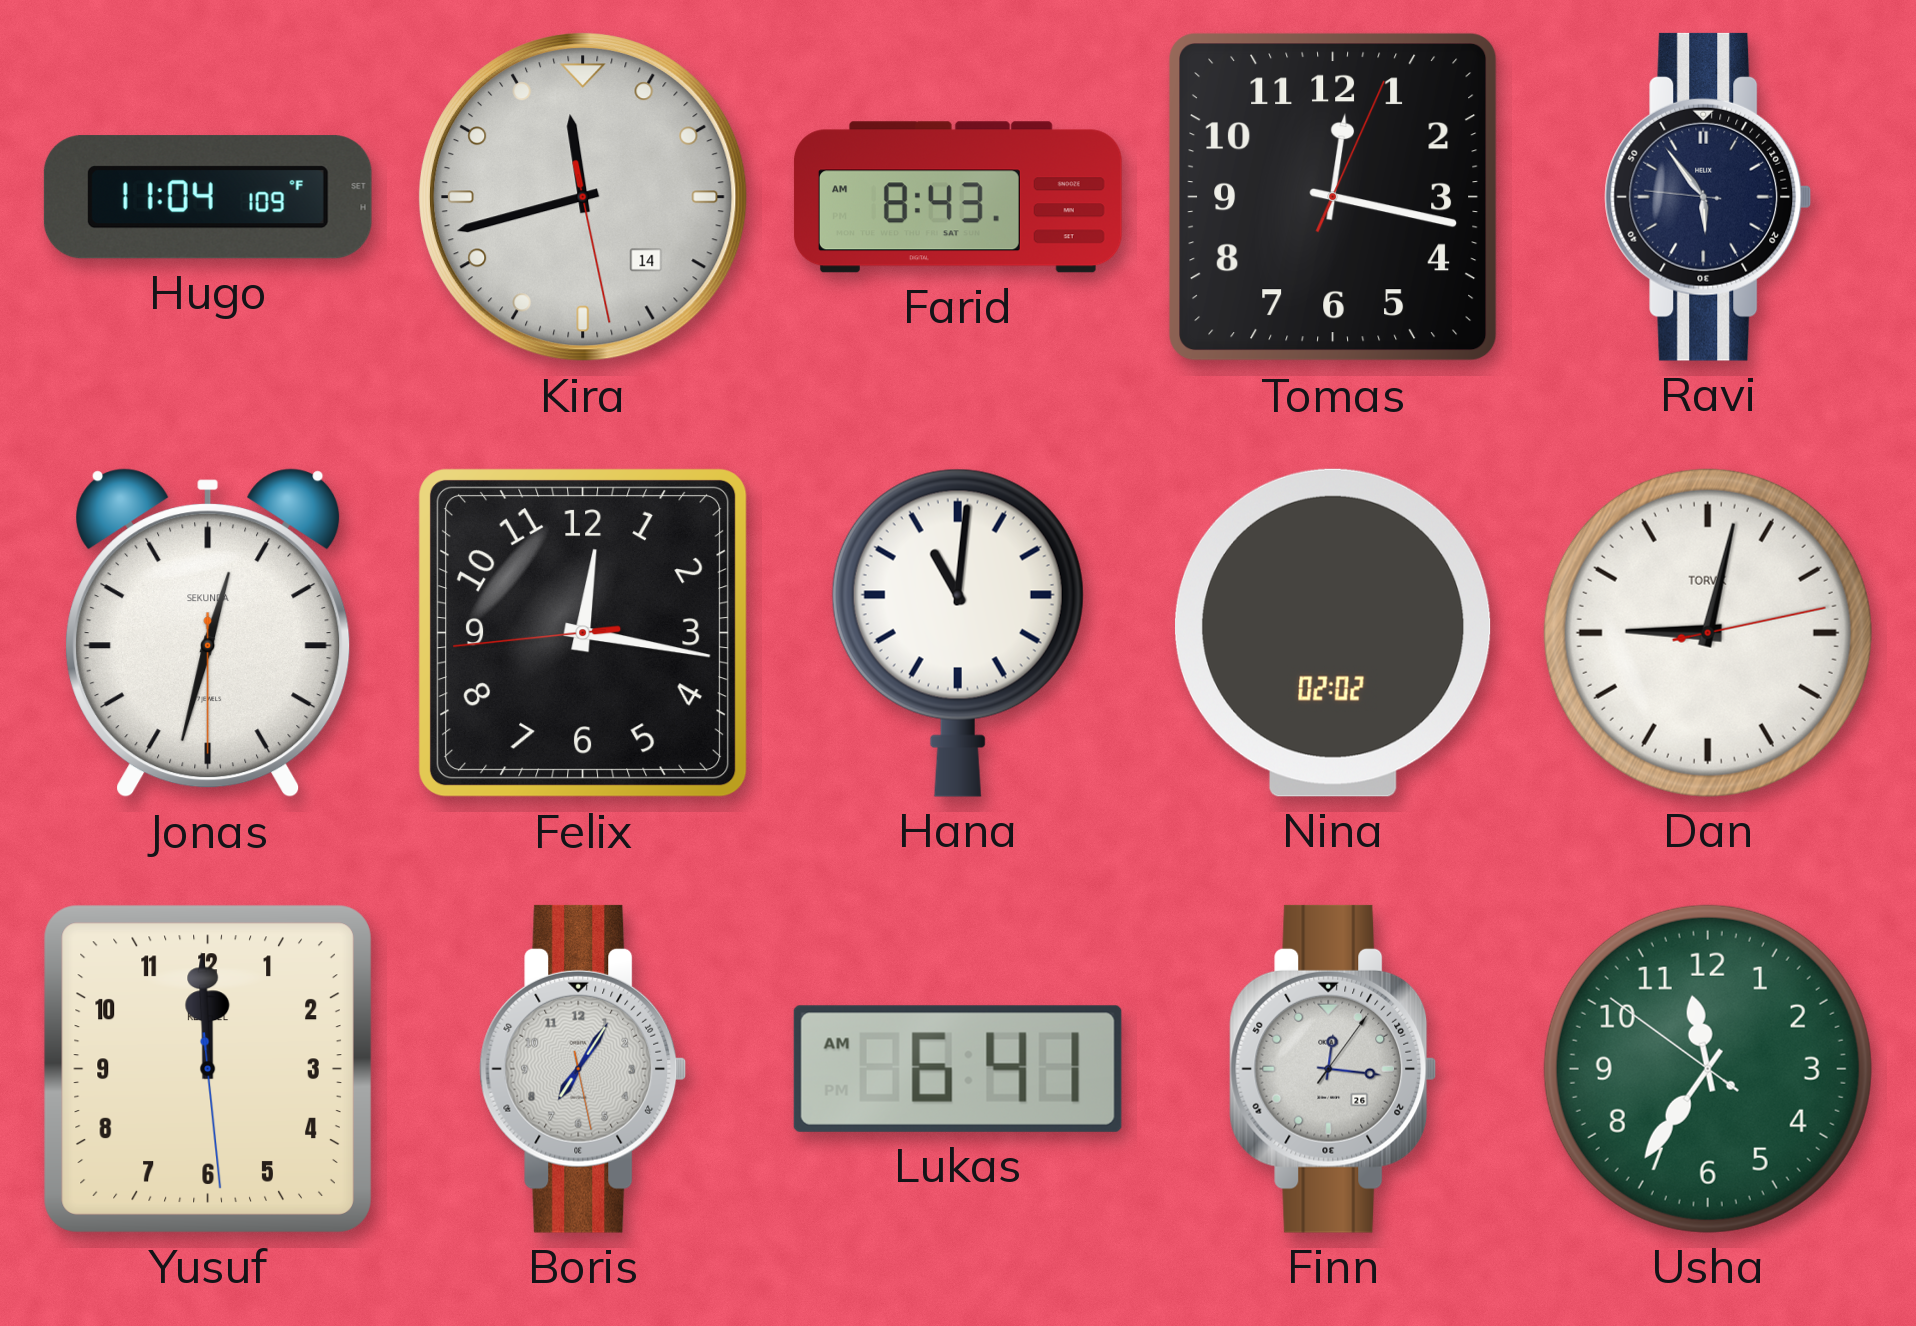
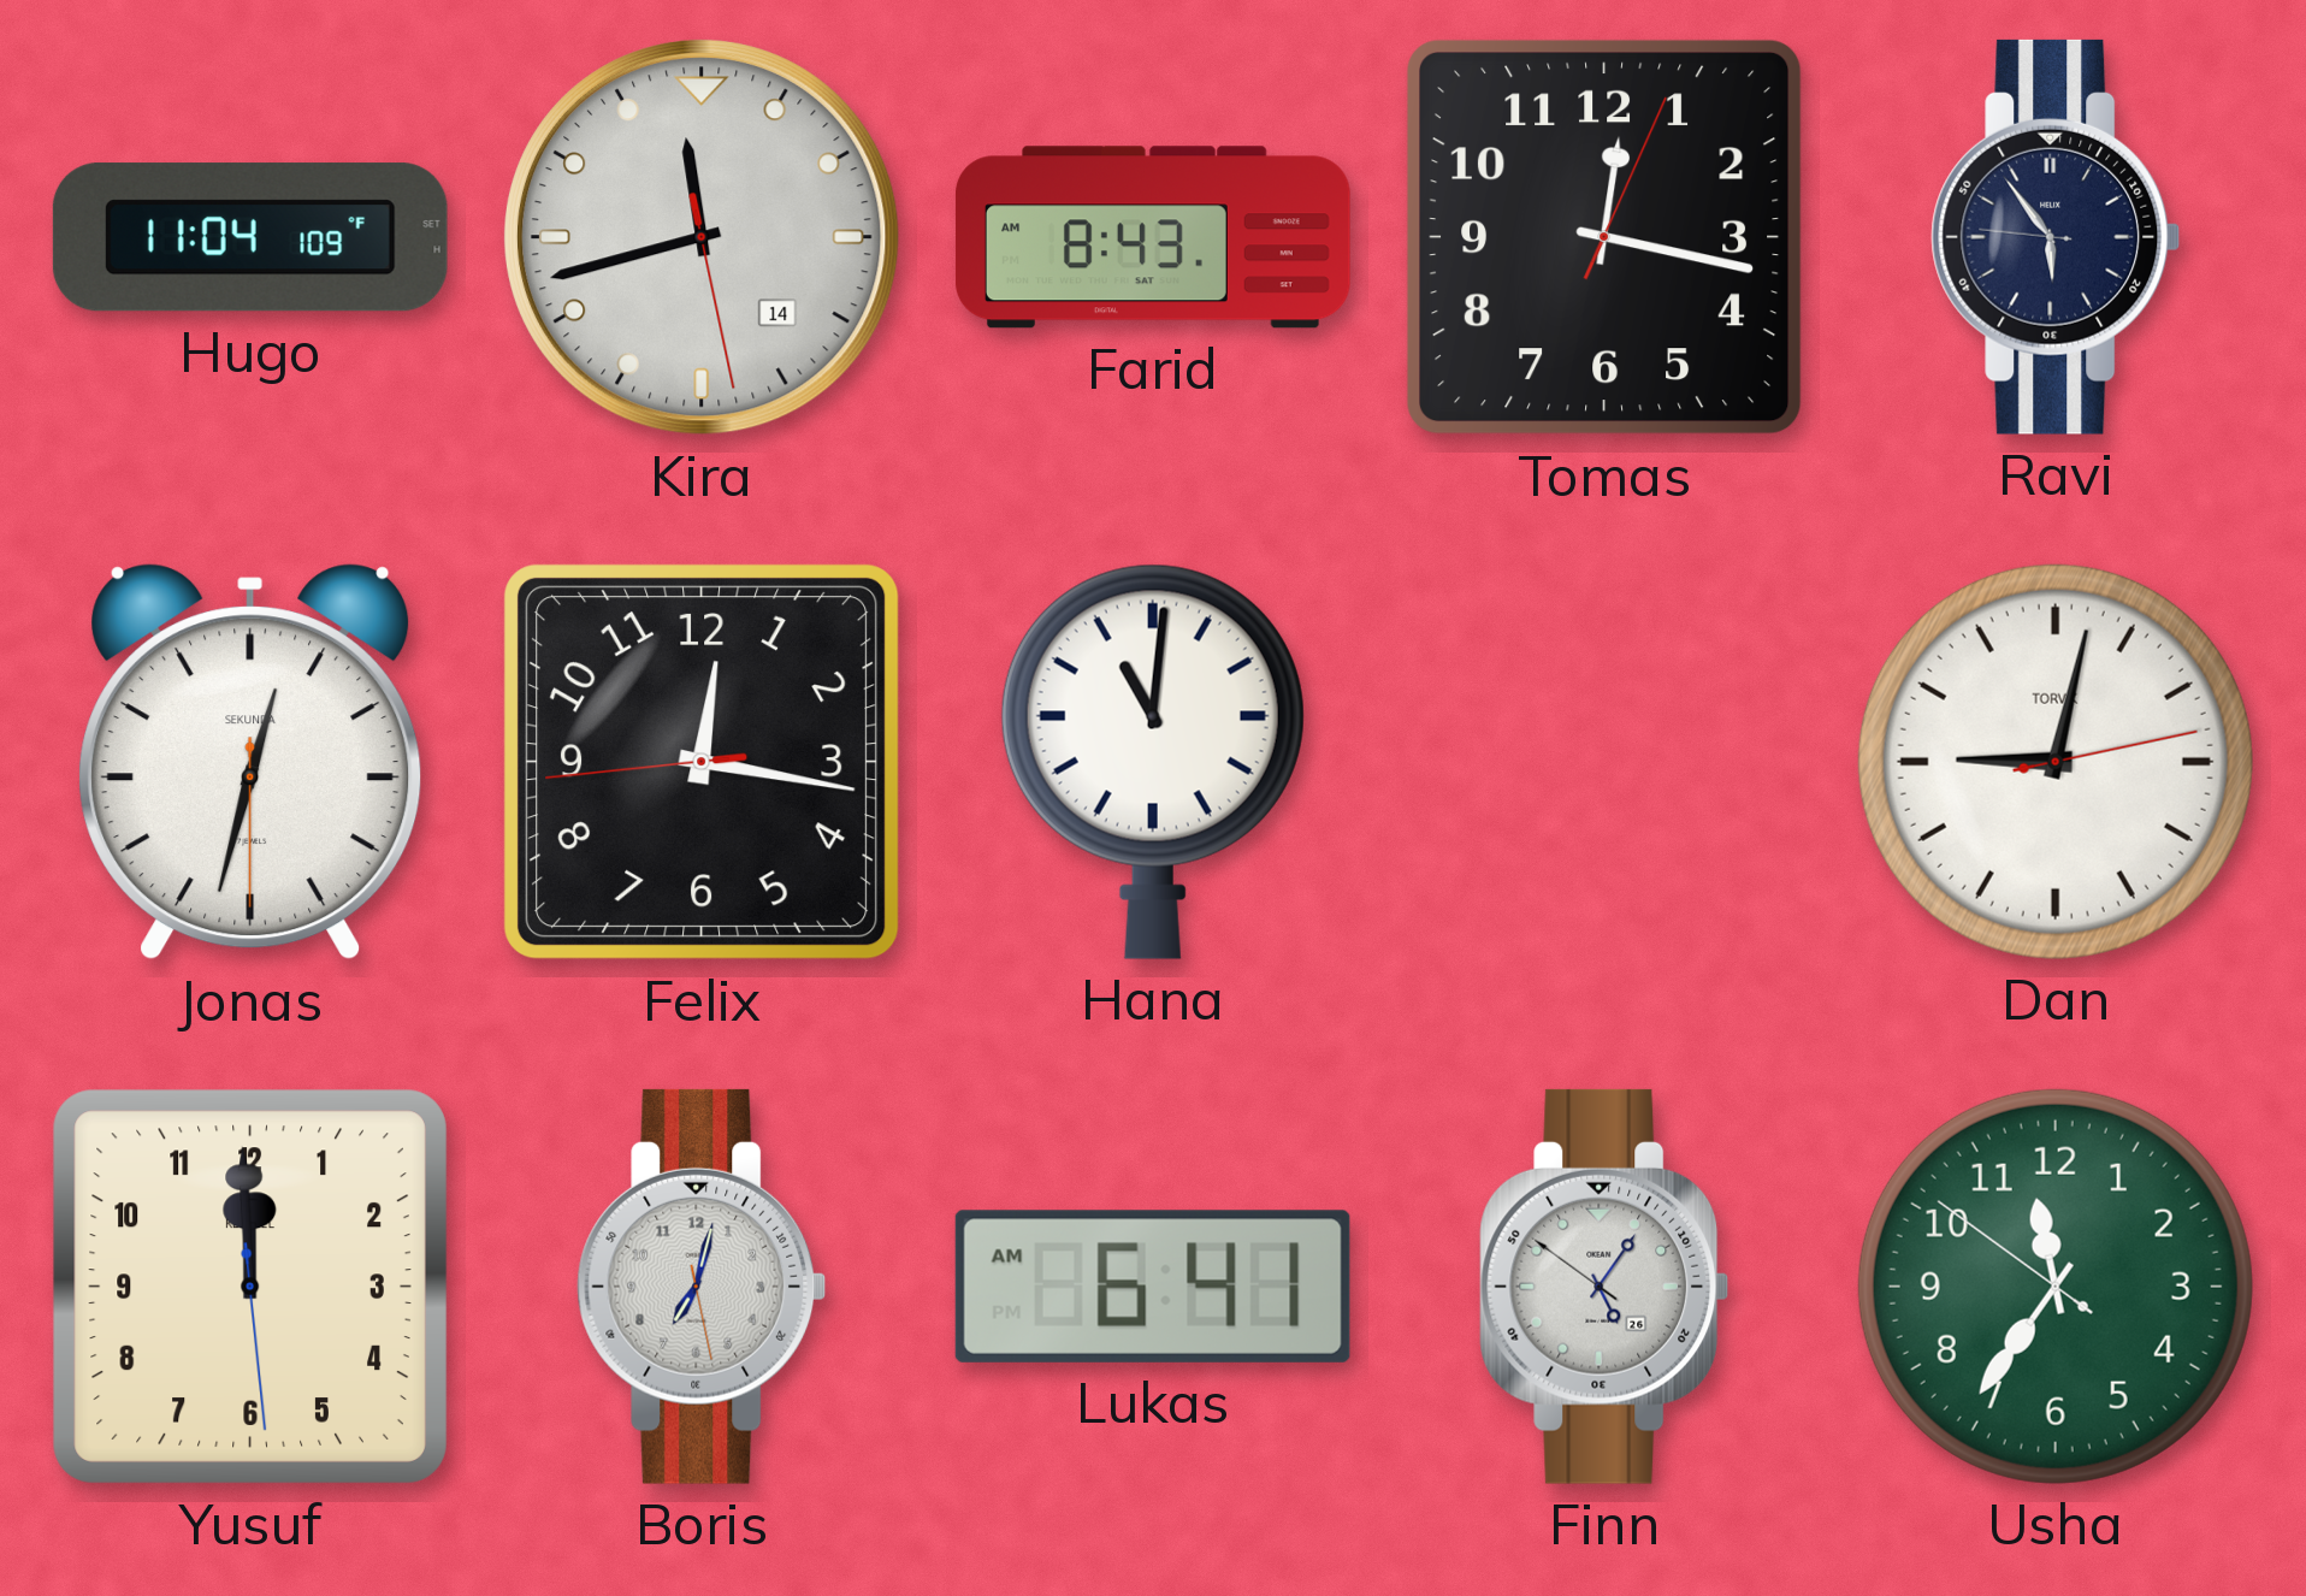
Nina: 02:02 -> none
Boris: 7:05 -> 7:02
Finn: 12:16 -> 5:05
